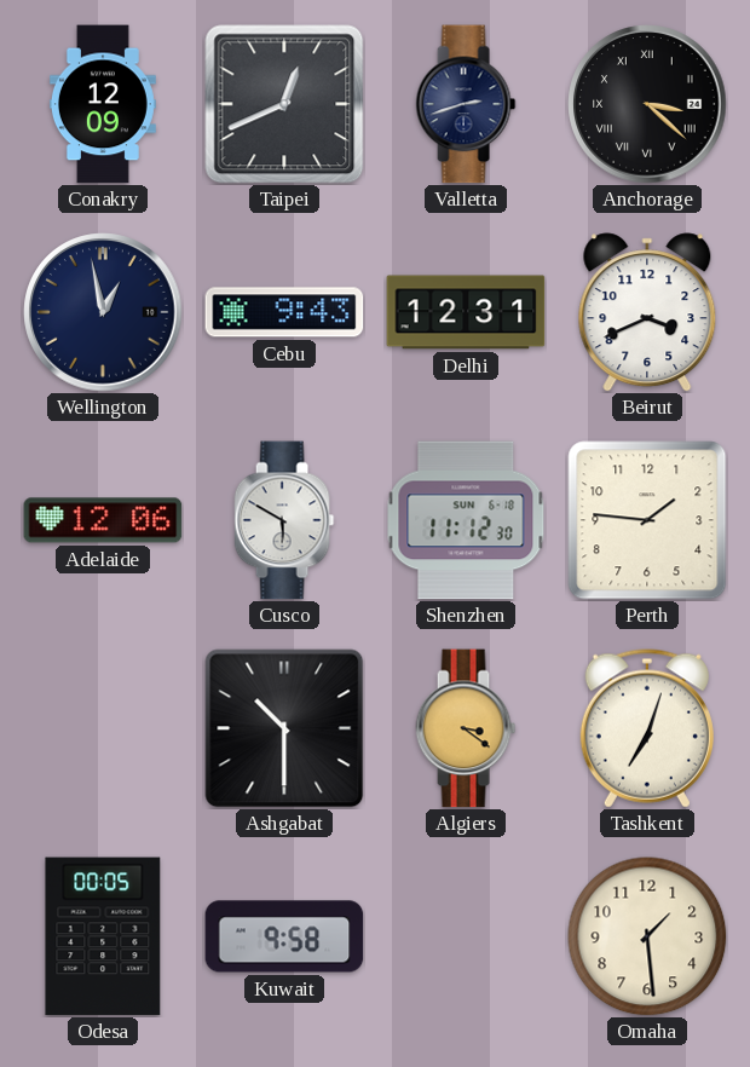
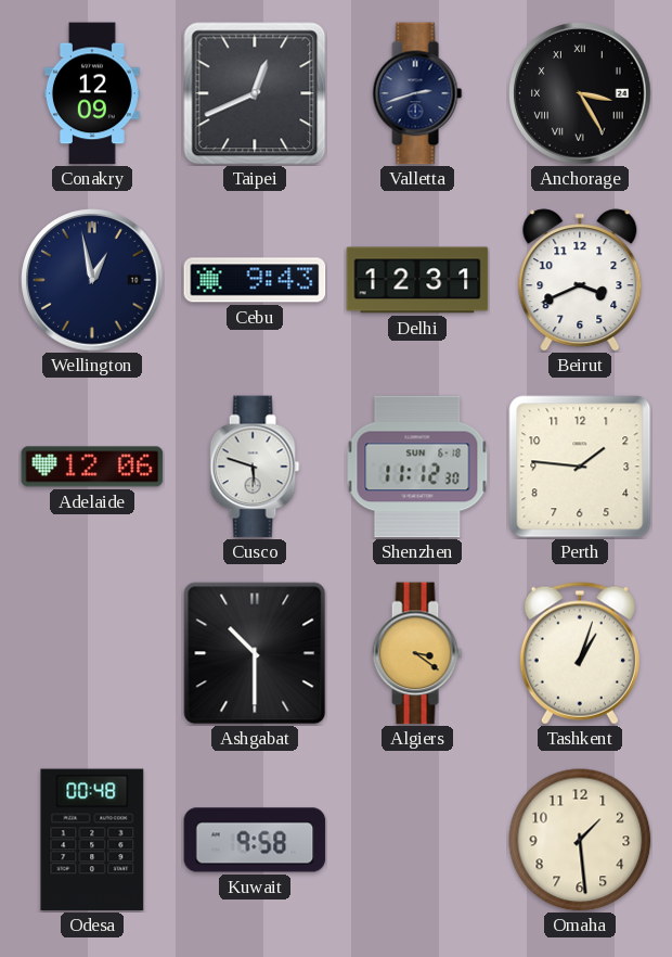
Anchorage: 3:22 -> 3:25
Cusco: 5:50 -> 5:48
Tashkent: 7:03 -> 1:03
Odesa: 00:05 -> 00:48
